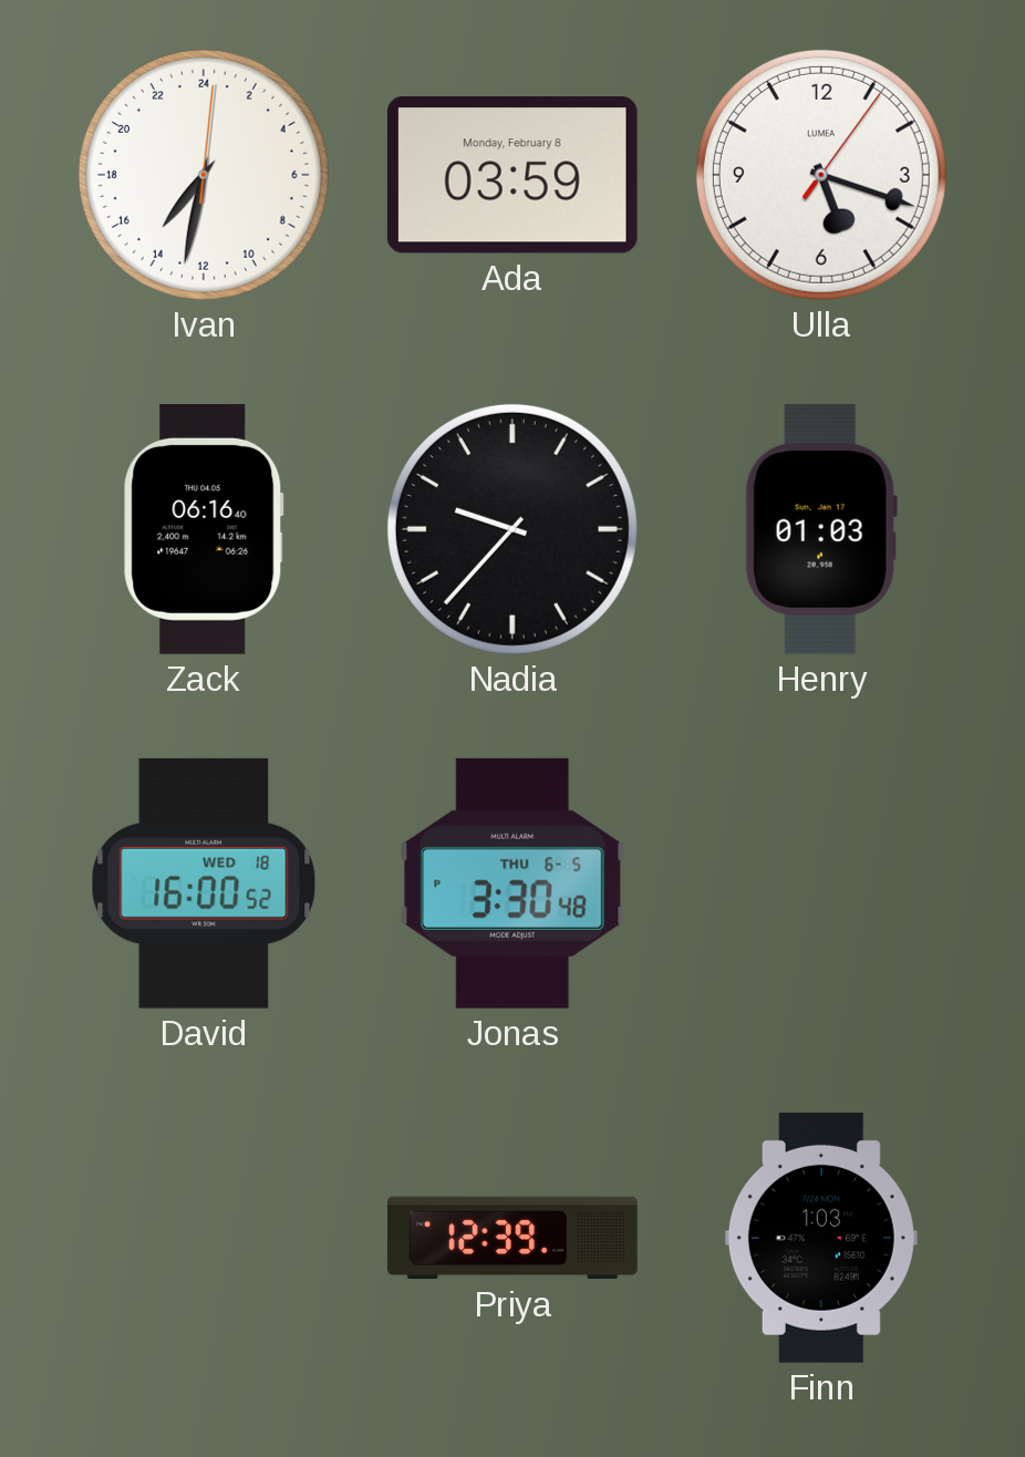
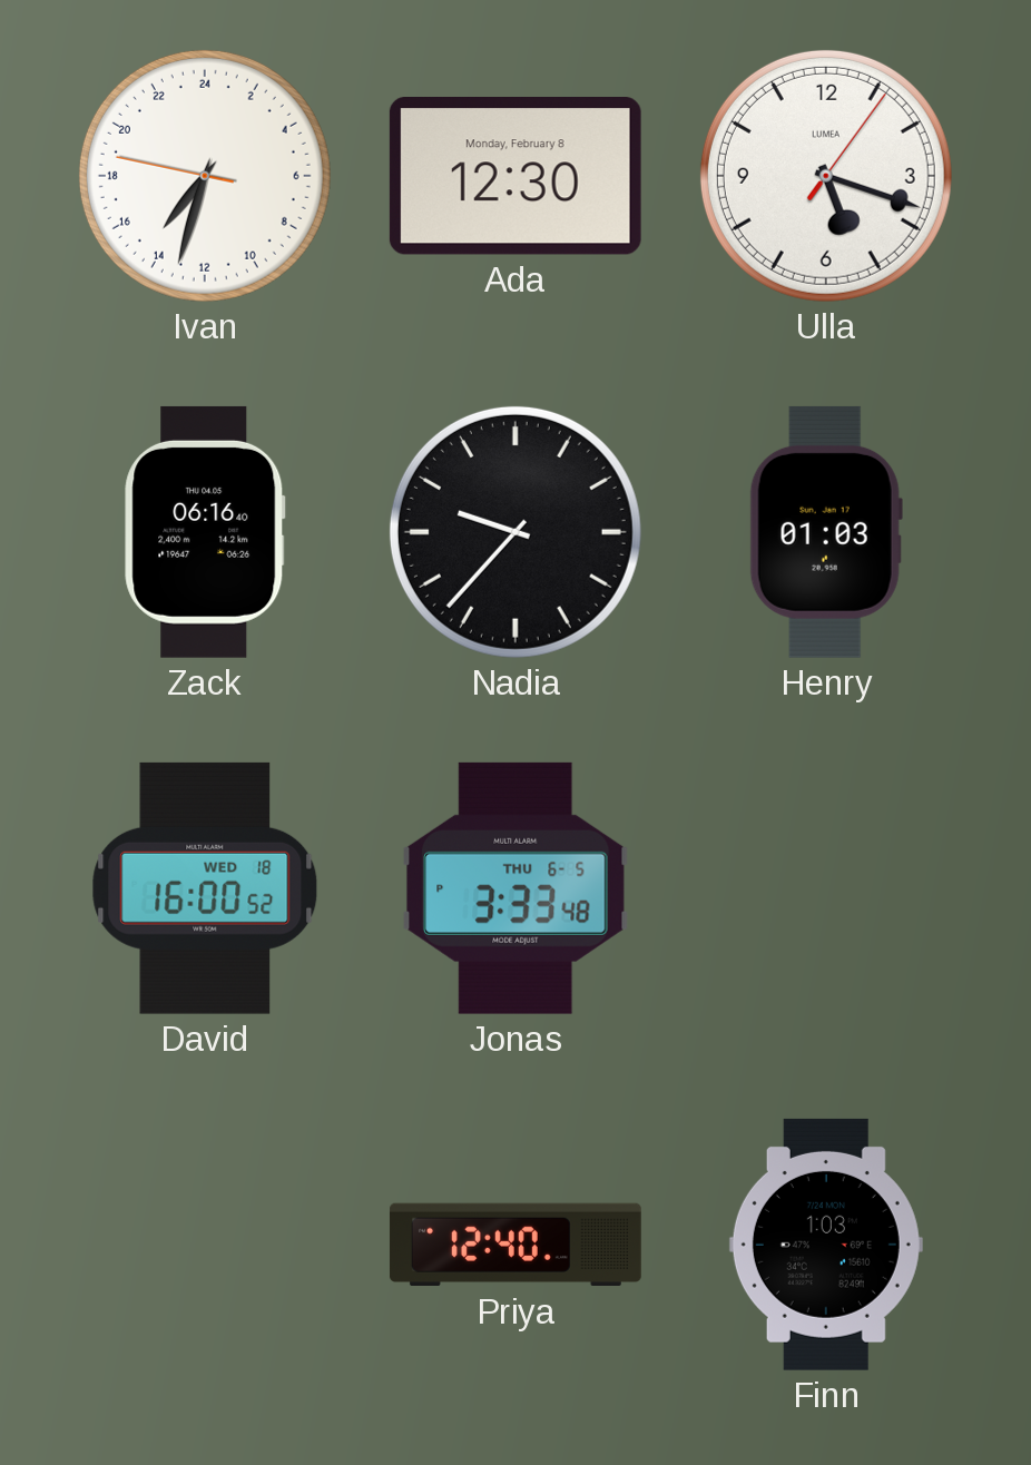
Ivan: 14:32:01 -> 14:32:47
Ada: 03:59 -> 12:30
Jonas: 3:30 -> 3:33
Priya: 12:39 -> 12:40
